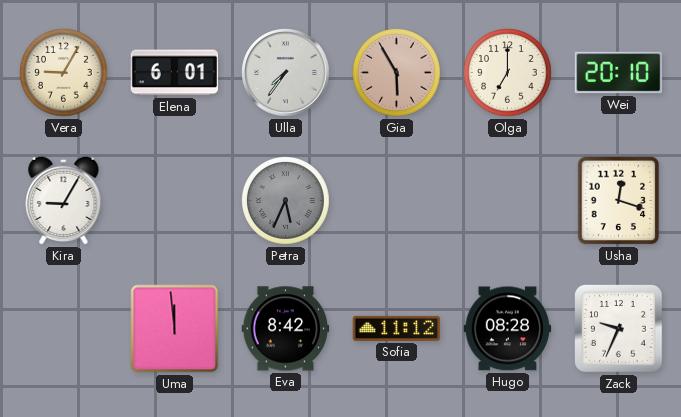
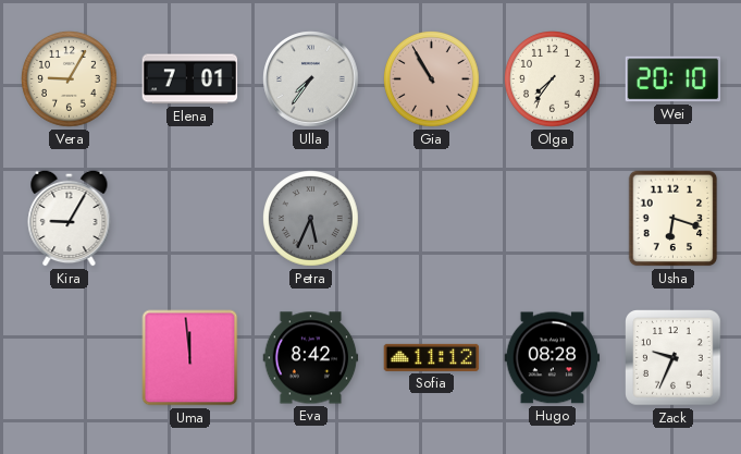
Elena: 6:01 -> 7:01
Gia: 5:55 -> 10:55
Olga: 7:00 -> 7:36
Usha: 12:18 -> 6:18
